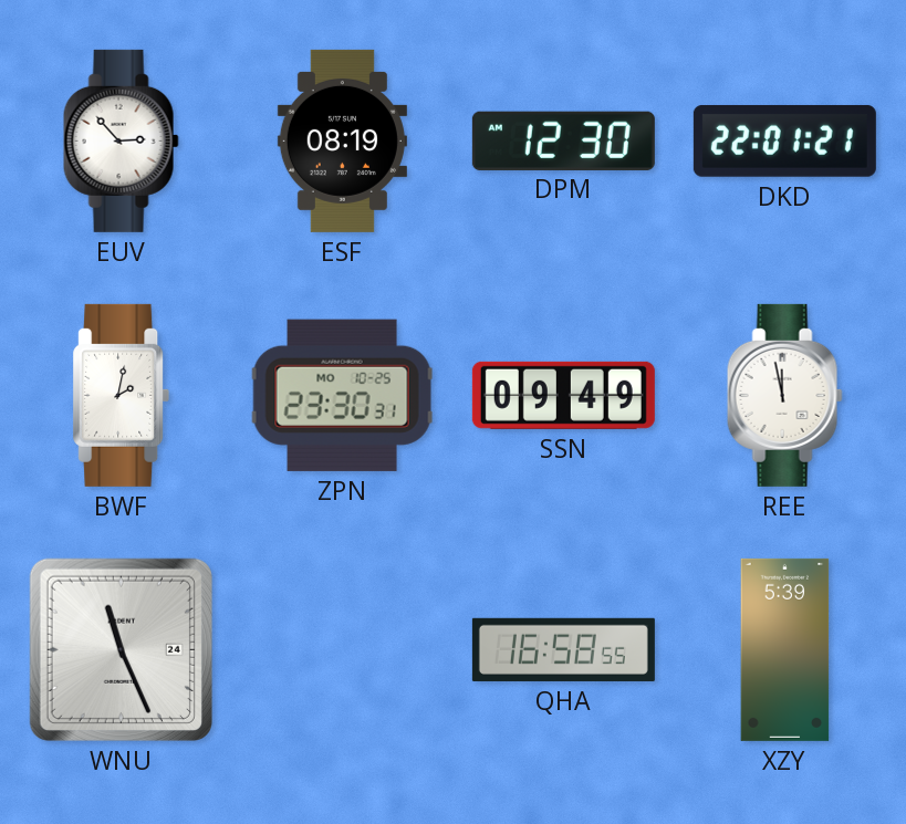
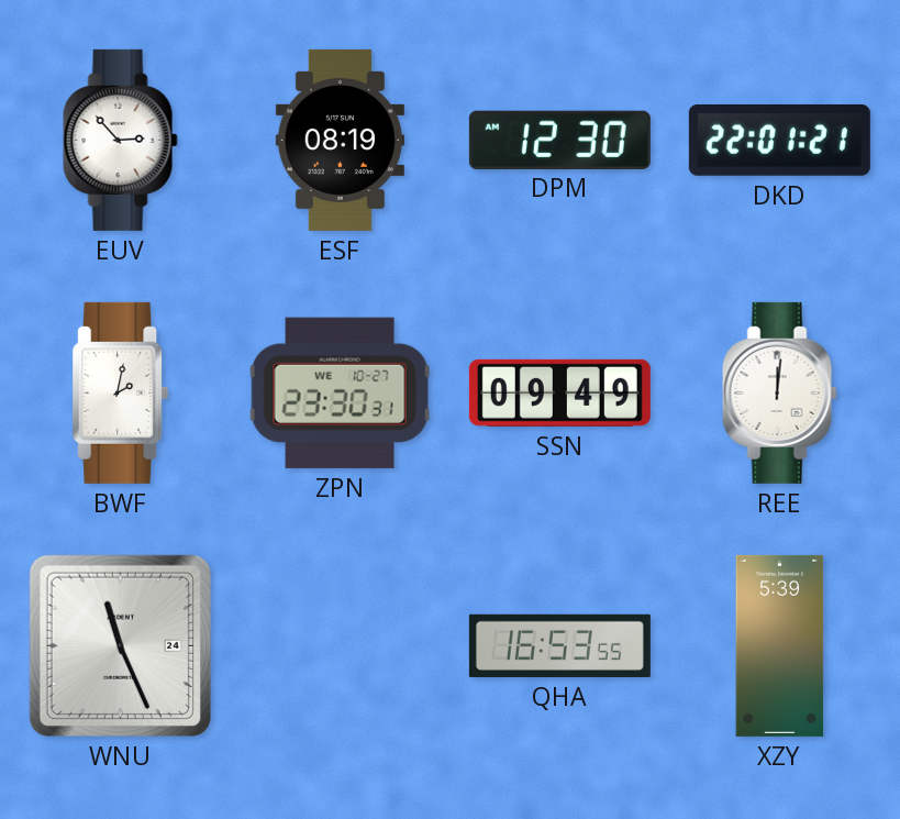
ZPN date: MO 10-25 -> WE 10-27
REE: 11:58 -> 12:01
QHA: 16:58 -> 16:53
